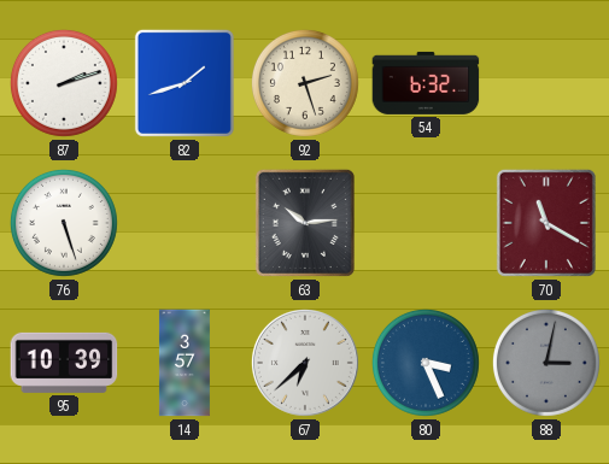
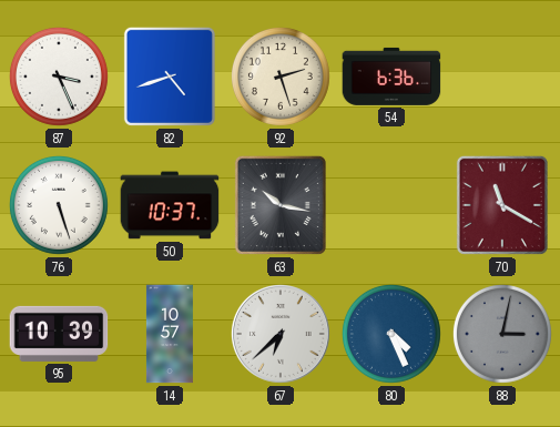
87: 2:12 -> 3:26
82: 1:42 -> 4:42
54: 6:32 -> 6:36
50: none -> 10:37
63: 10:14 -> 10:17
14: 3:57 -> 10:57
80: 3:26 -> 4:26
